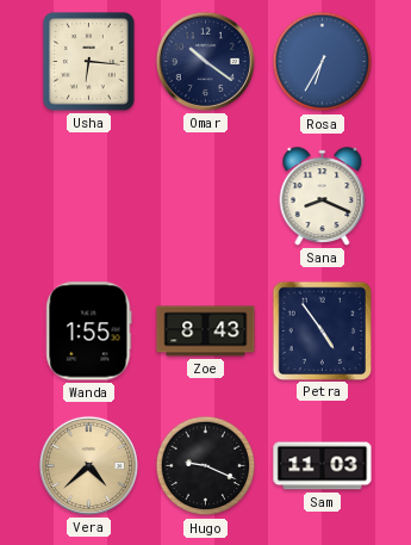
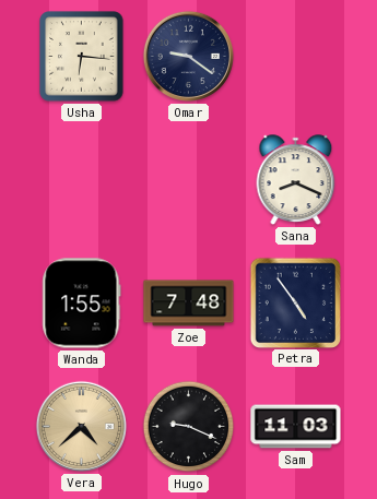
Omar: 10:21 -> 9:21
Rosa: 6:35 -> none
Zoe: 8:43 -> 7:48
